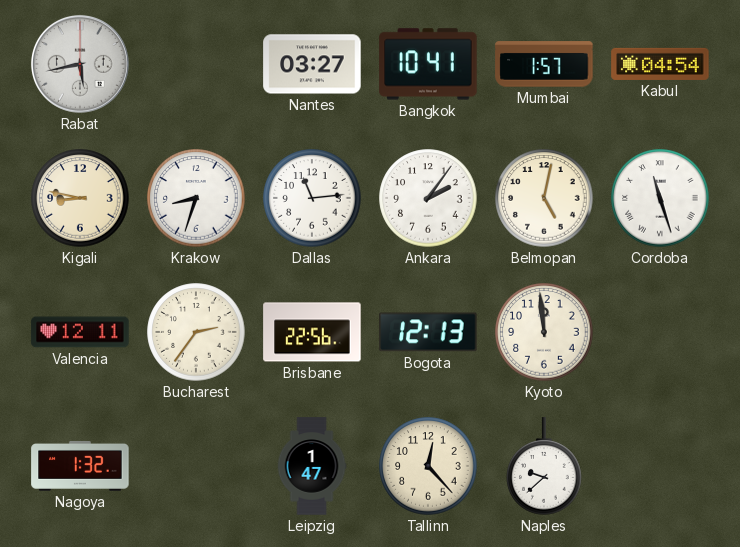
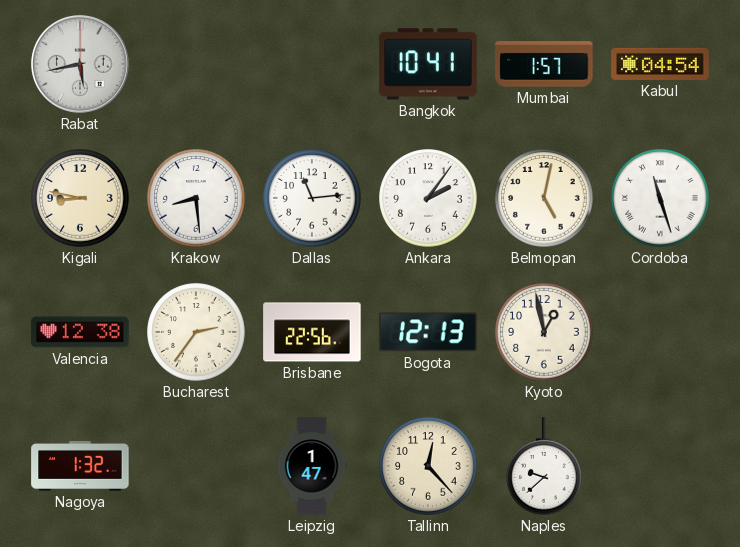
Nantes: 03:27 -> none
Krakow: 8:33 -> 8:29
Valencia: 12:11 -> 12:38
Kyoto: 11:59 -> 12:58
